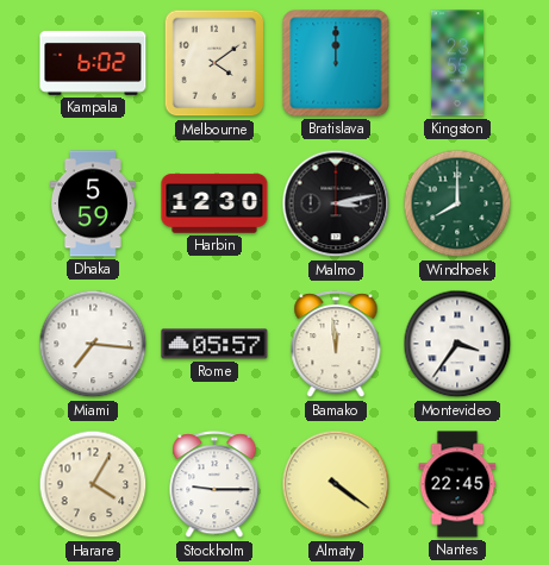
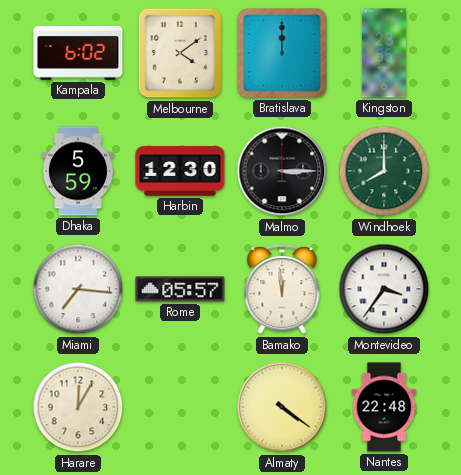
Malmo: 3:13 -> 3:15
Harare: 4:05 -> 12:05
Stockholm: 9:15 -> none
Nantes: 22:45 -> 22:48
